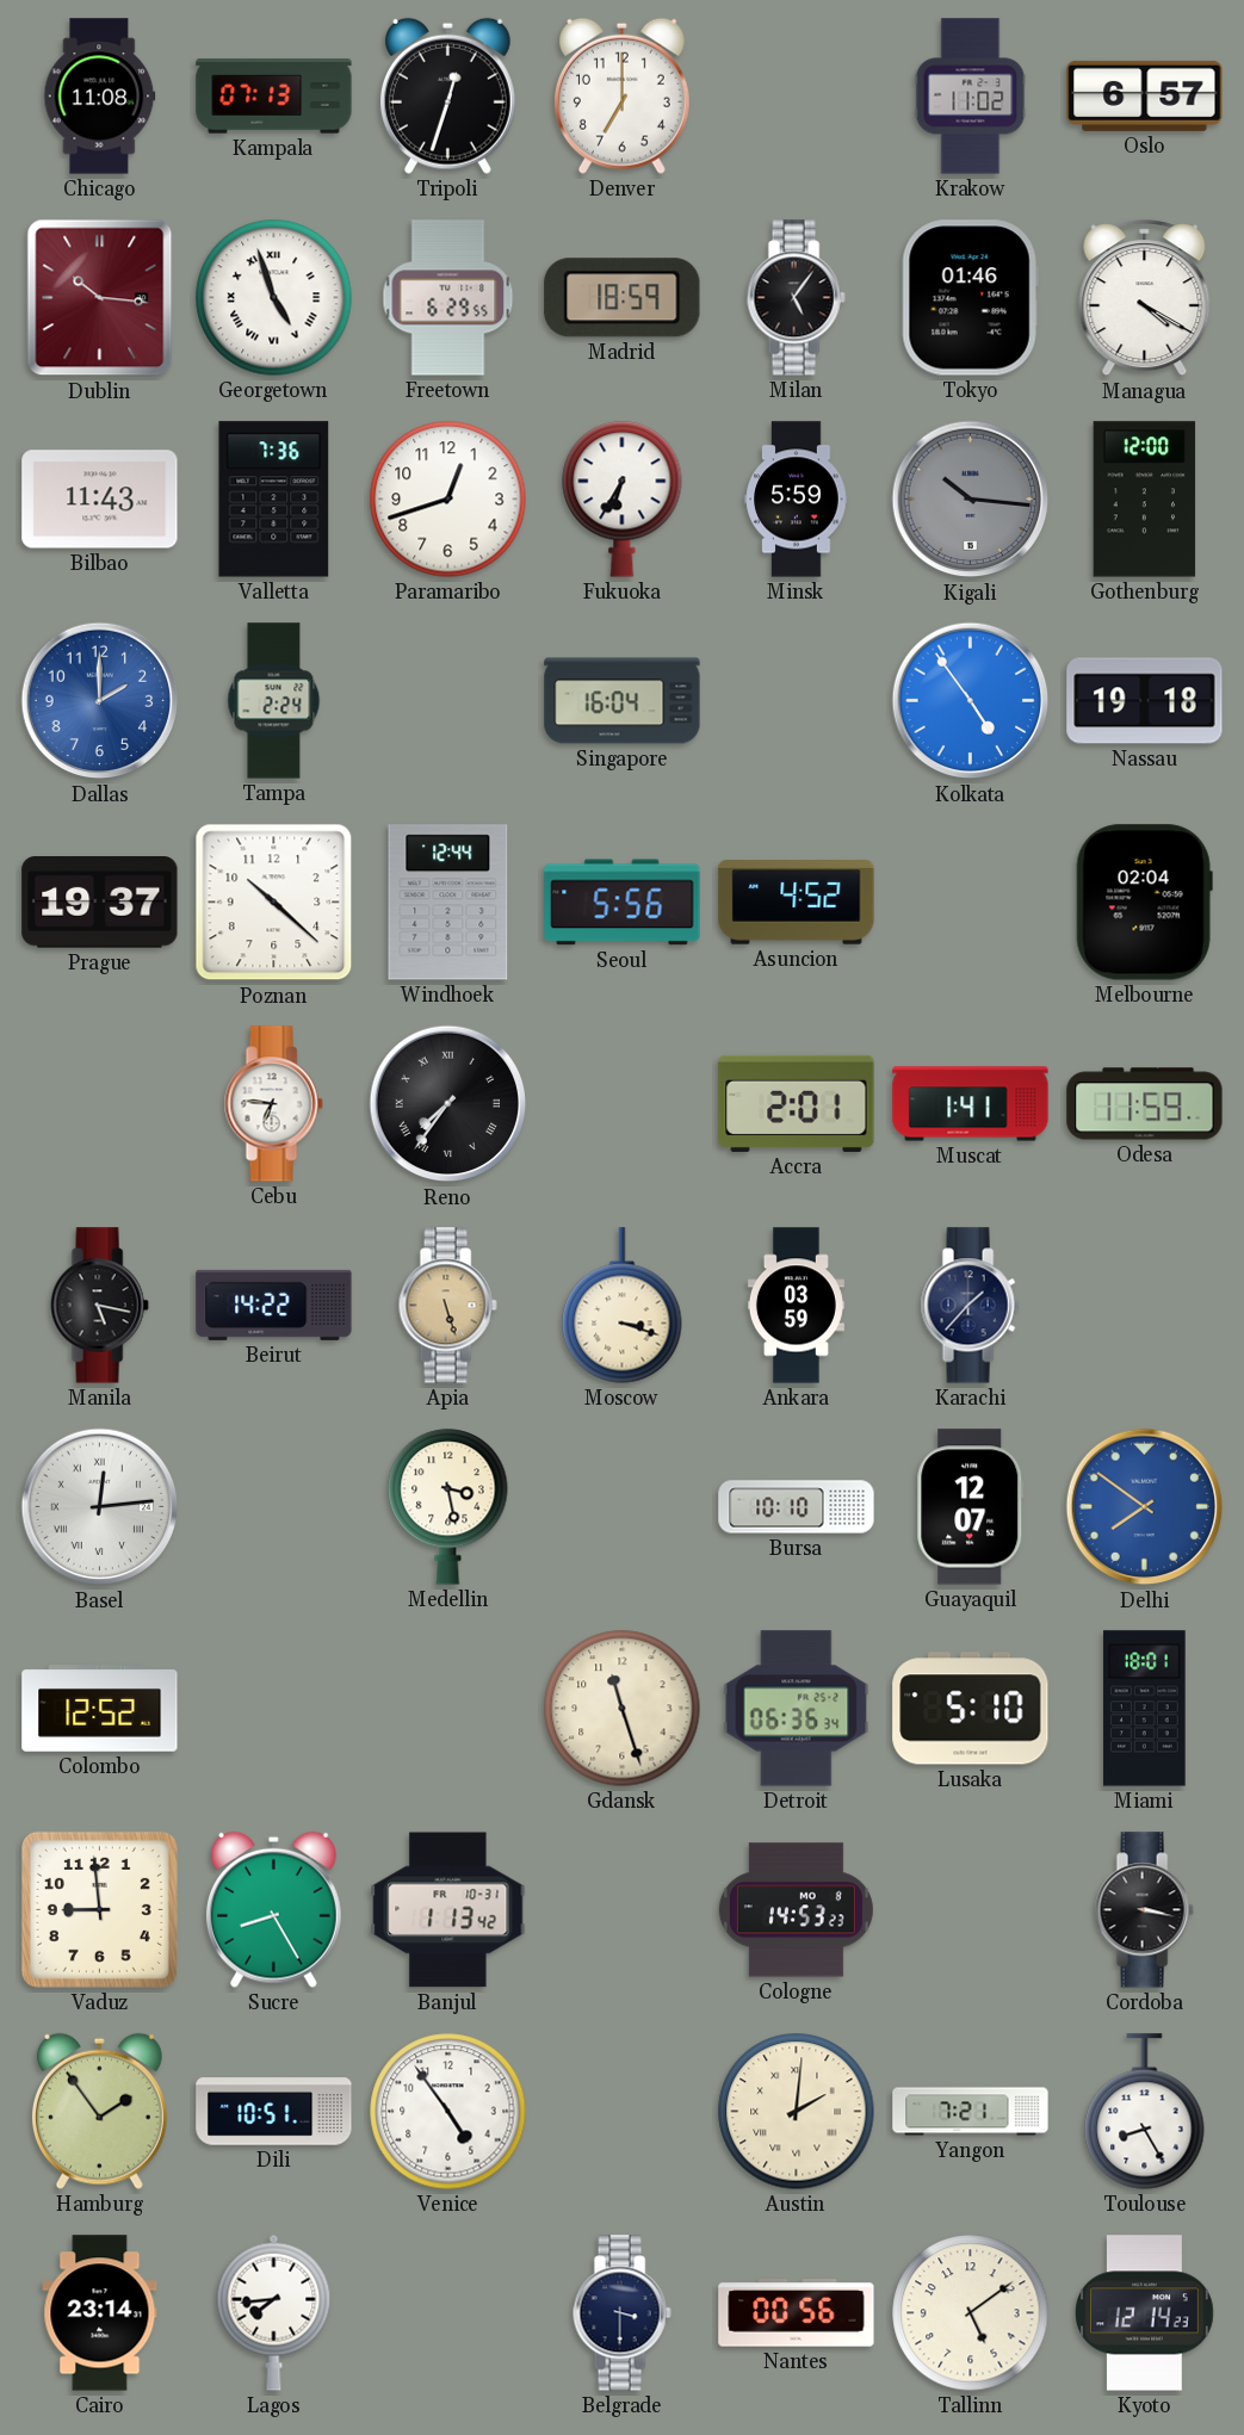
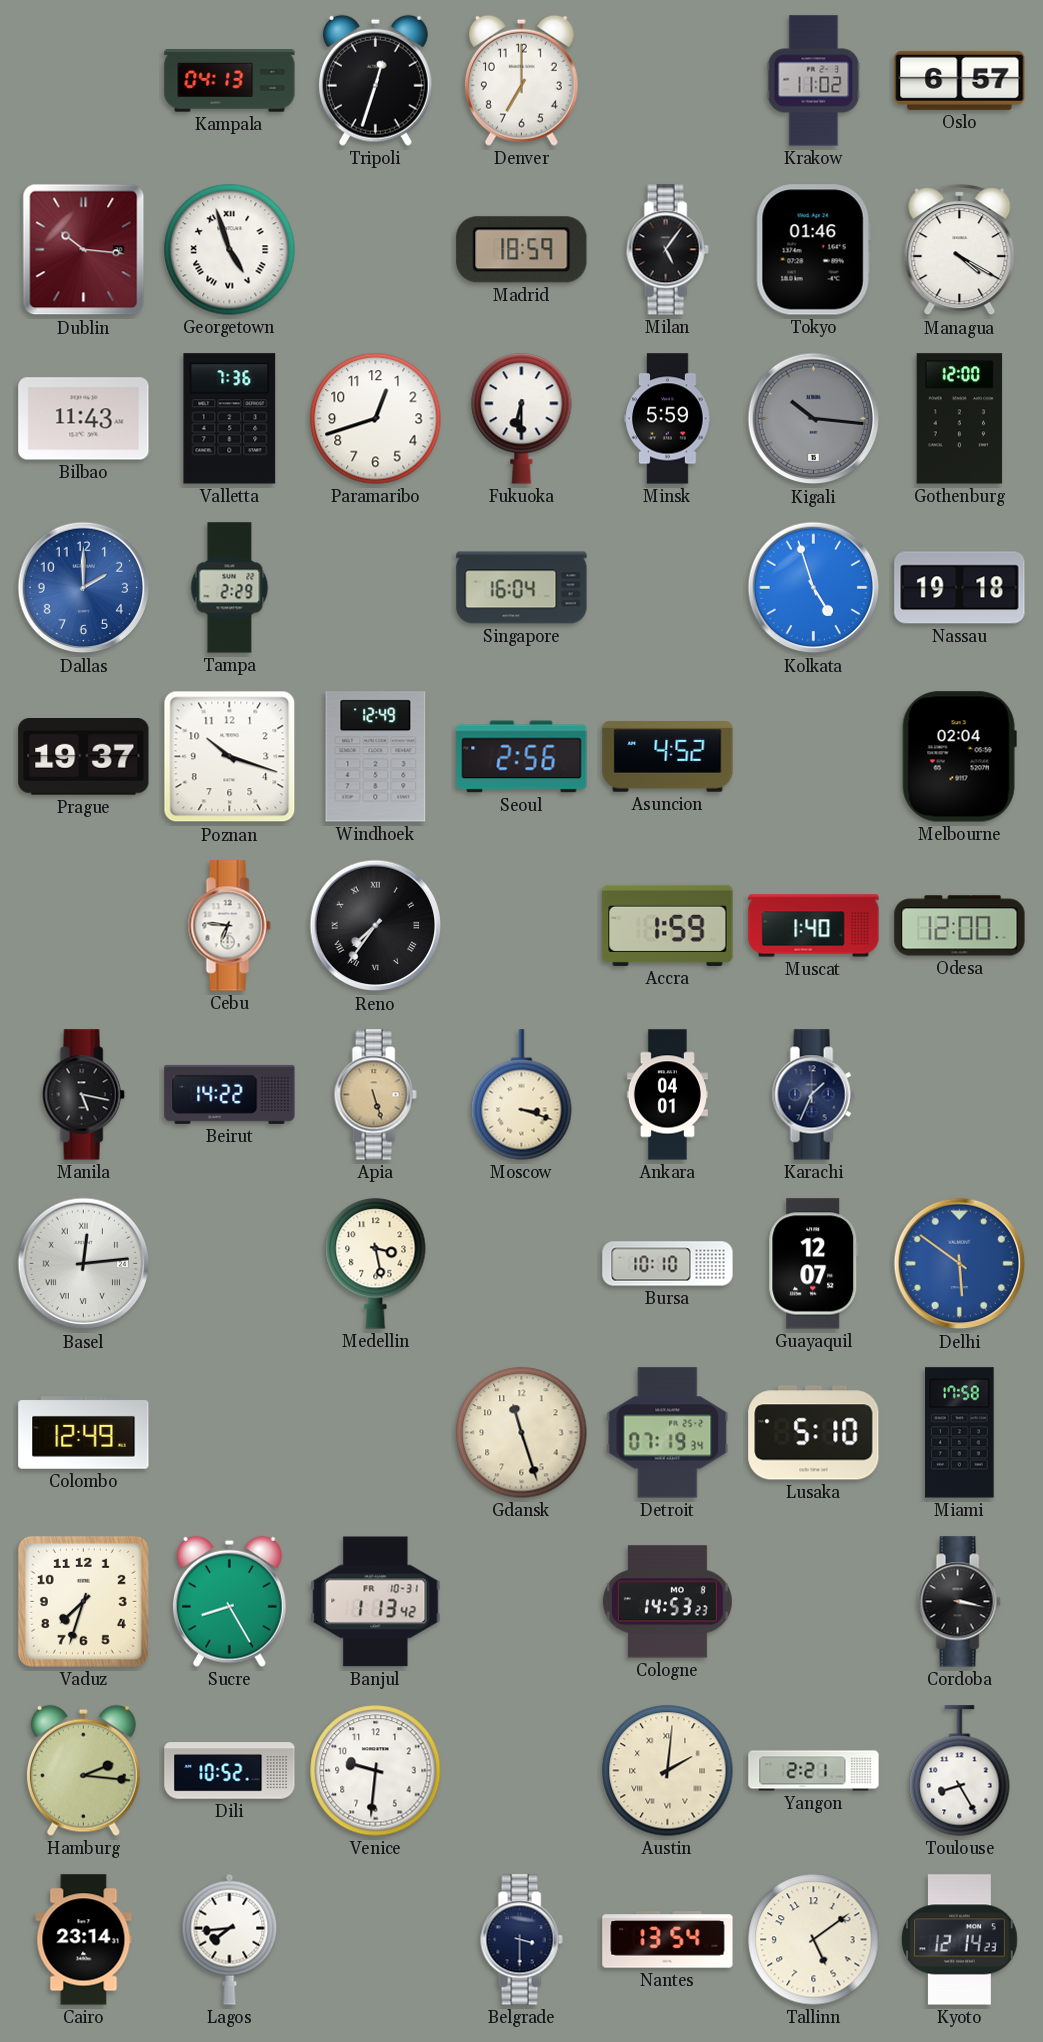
Chicago: 11:08 -> none
Kampala: 07:13 -> 04:13
Freetown: 6:29 -> none
Fukuoka: 6:35 -> 6:30
Tampa: 2:24 -> 2:29
Kolkata: 4:54 -> 4:57
Poznan: 10:22 -> 10:18
Windhoek: 12:44 -> 12:49
Seoul: 5:56 -> 2:56
Accra: 2:01 -> 1:59
Muscat: 1:41 -> 1:40
Odesa: 11:59 -> 12:00
Ankara: 03:59 -> 04:01
Karachi: 1:37 -> 1:34
Delhi: 7:51 -> 5:51
Colombo: 12:52 -> 12:49
Detroit: 06:36 -> 07:19
Miami: 18:01 -> 17:58
Vaduz: 8:59 -> 7:33
Hamburg: 1:54 -> 2:16
Dili: 10:51 -> 10:52
Venice: 4:54 -> 9:31
Yangon: 7:21 -> 2:21
Nantes: 00:56 -> 13:54
